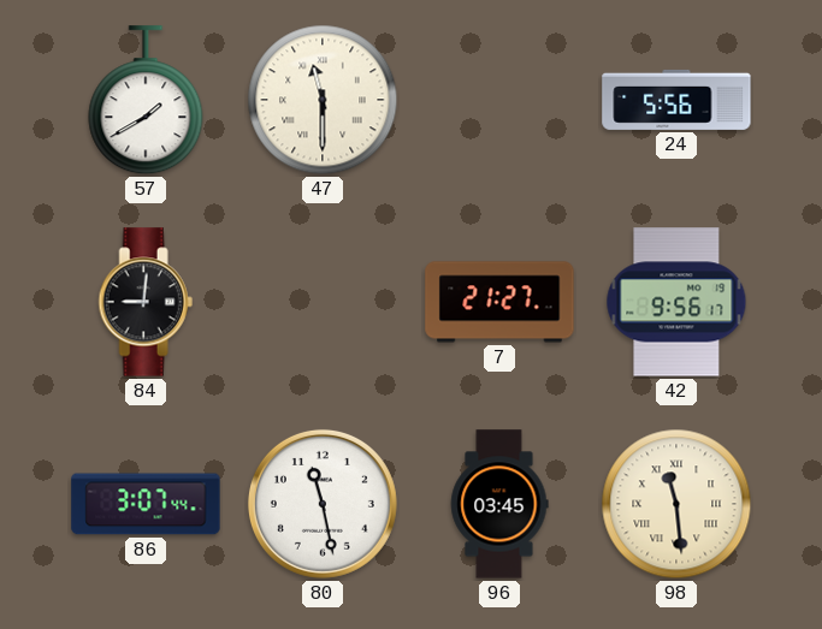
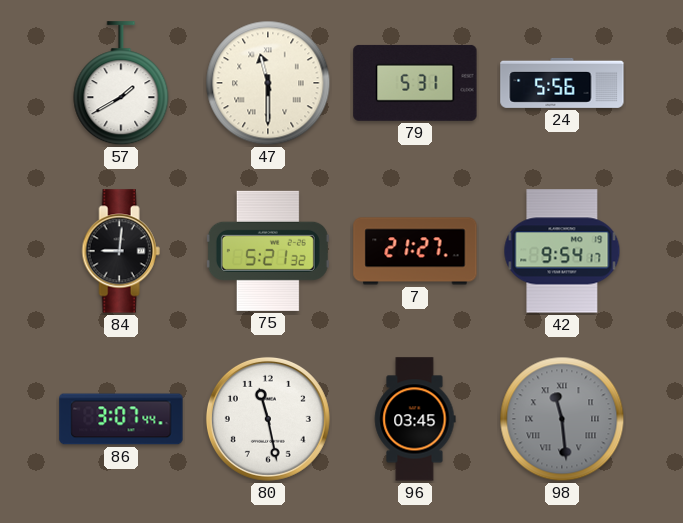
79: none -> 5:31
75: none -> 5:21
42: 9:56 -> 9:54
98 dial: cream -> grey
